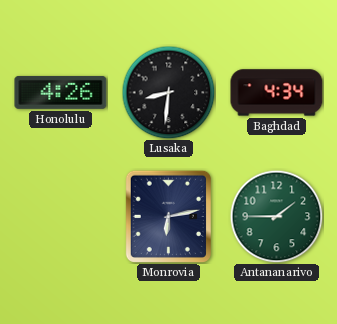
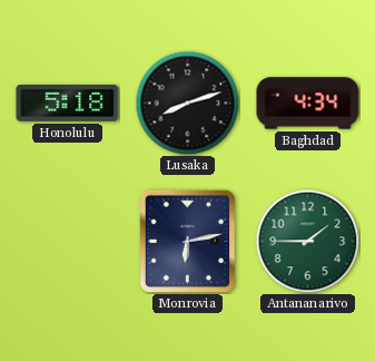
Honolulu: 4:26 -> 5:18
Lusaka: 8:31 -> 8:12
